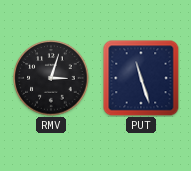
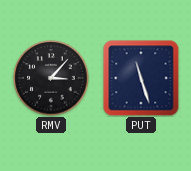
RMV: 3:03 -> 3:07
